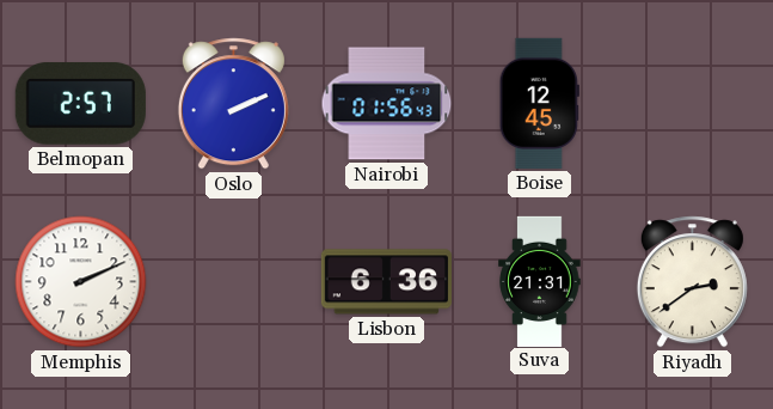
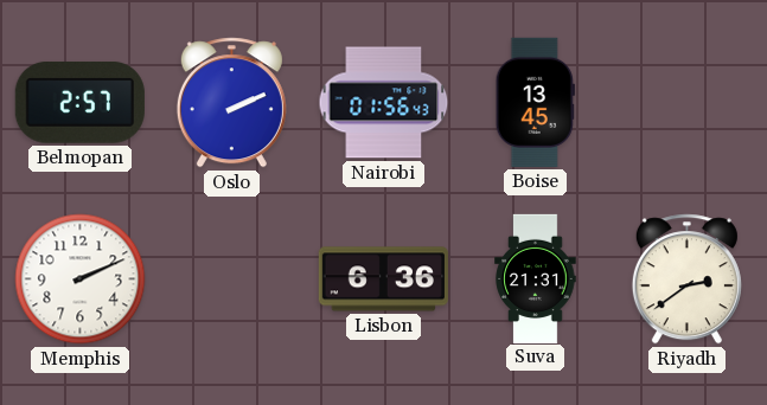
Boise: 12:45 -> 13:45
